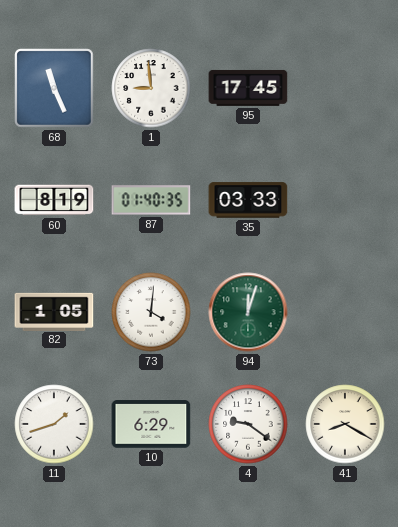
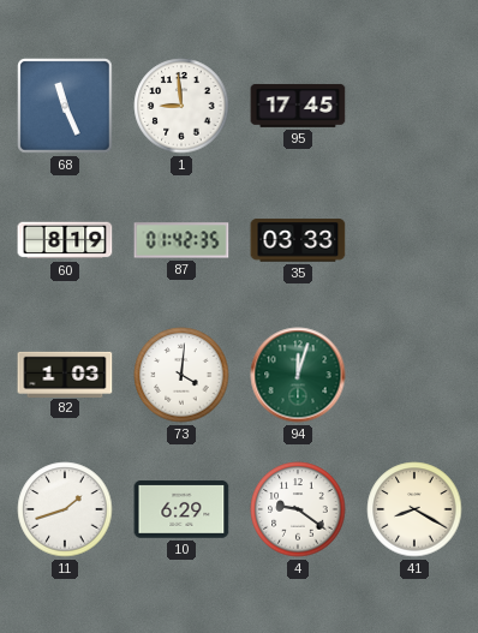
87: 01:40 -> 01:42
82: 1:05 -> 1:03
